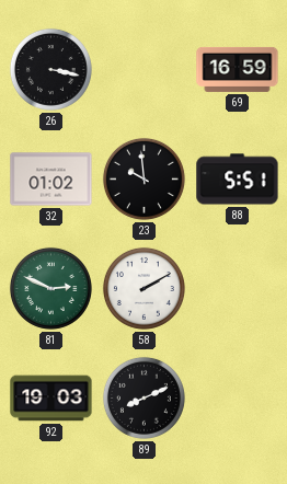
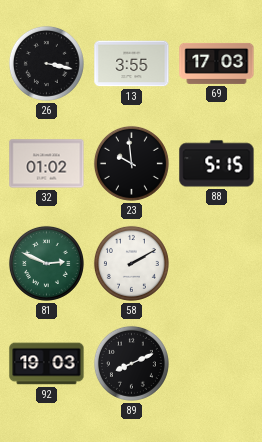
13: none -> 3:55
69: 16:59 -> 17:03
88: 5:51 -> 5:15
